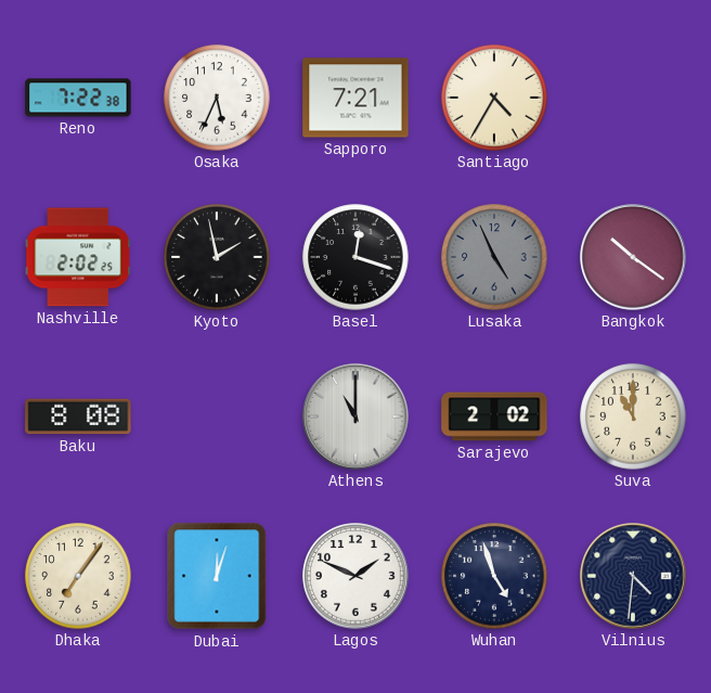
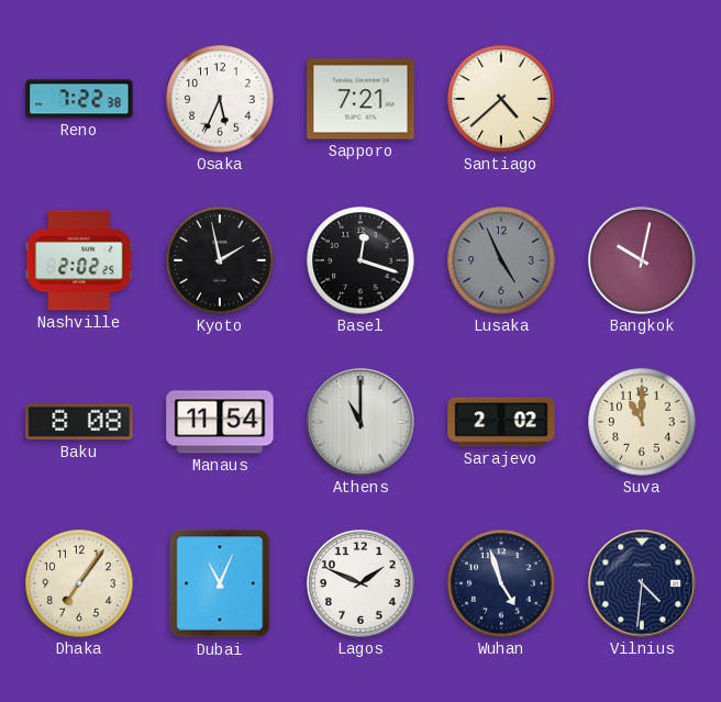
Santiago: 4:35 -> 4:38
Bangkok: 10:21 -> 10:02
Manaus: none -> 11:54
Dubai: 12:03 -> 11:04
